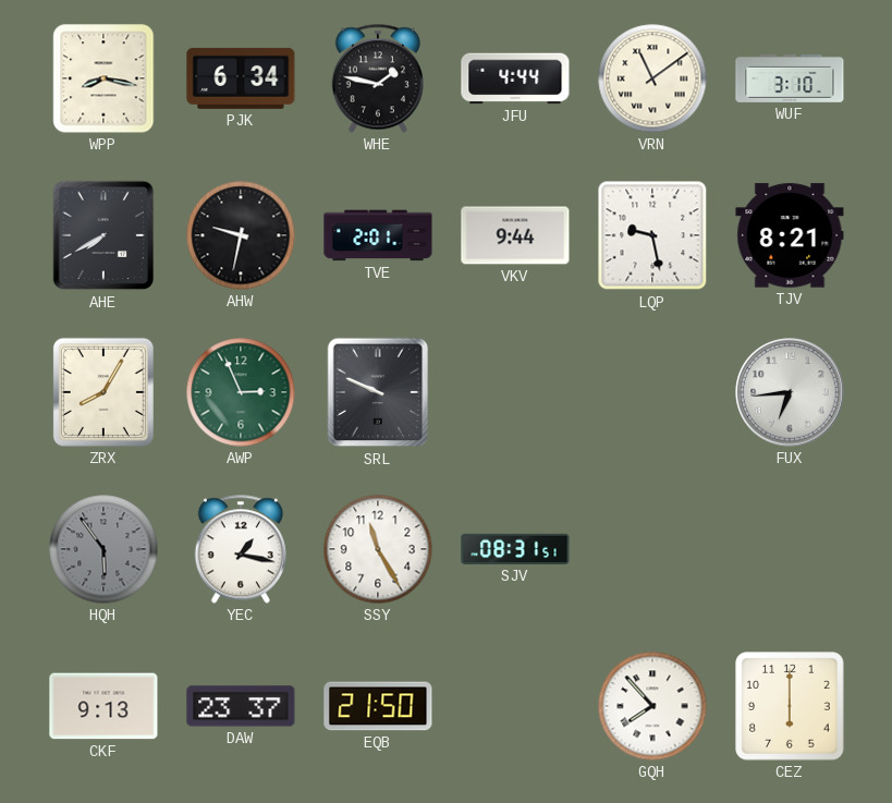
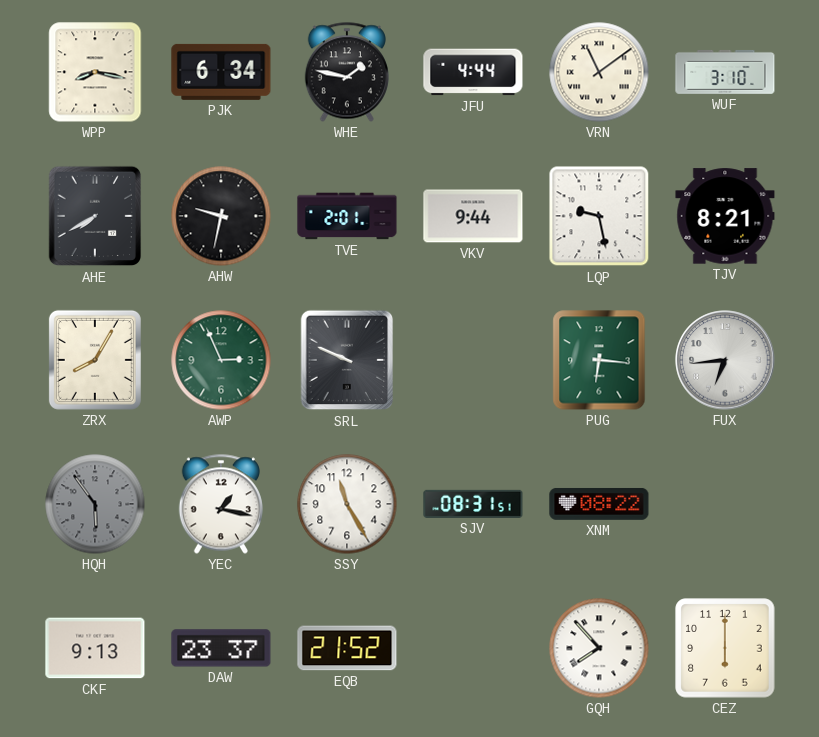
PUG: none -> 6:16
XNM: none -> 08:22
EQB: 21:50 -> 21:52
